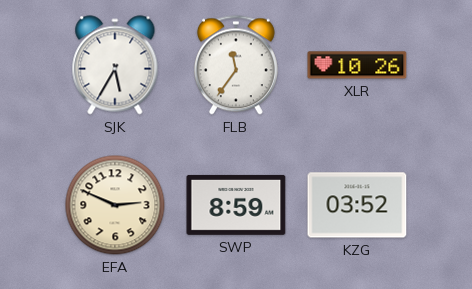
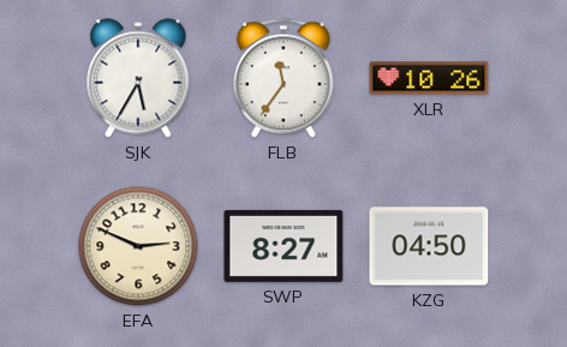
SWP: 8:59 -> 8:27
KZG: 03:52 -> 04:50
